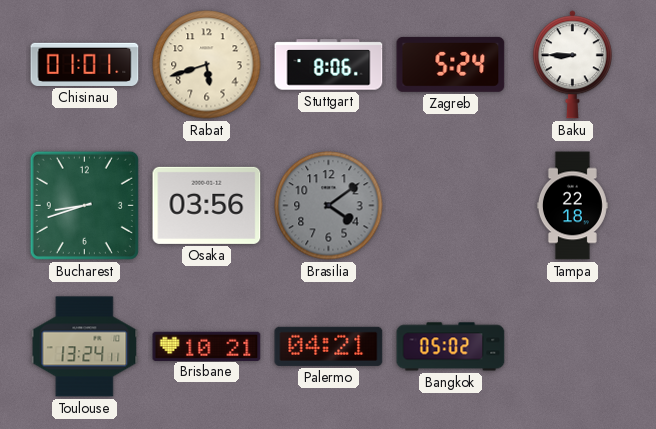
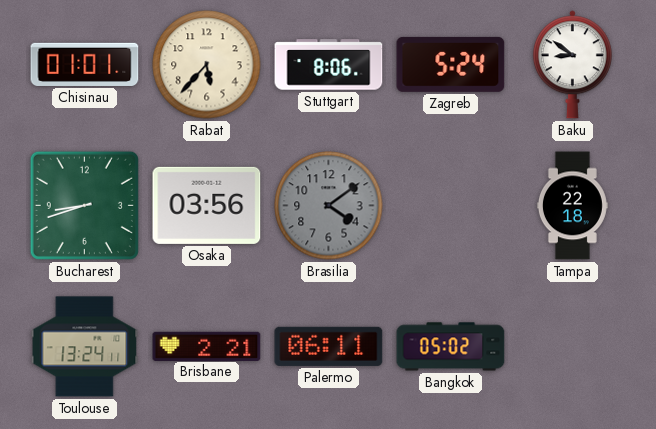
Rabat: 5:42 -> 5:37
Baku: 8:45 -> 8:51
Brisbane: 10:21 -> 2:21
Palermo: 04:21 -> 06:11
